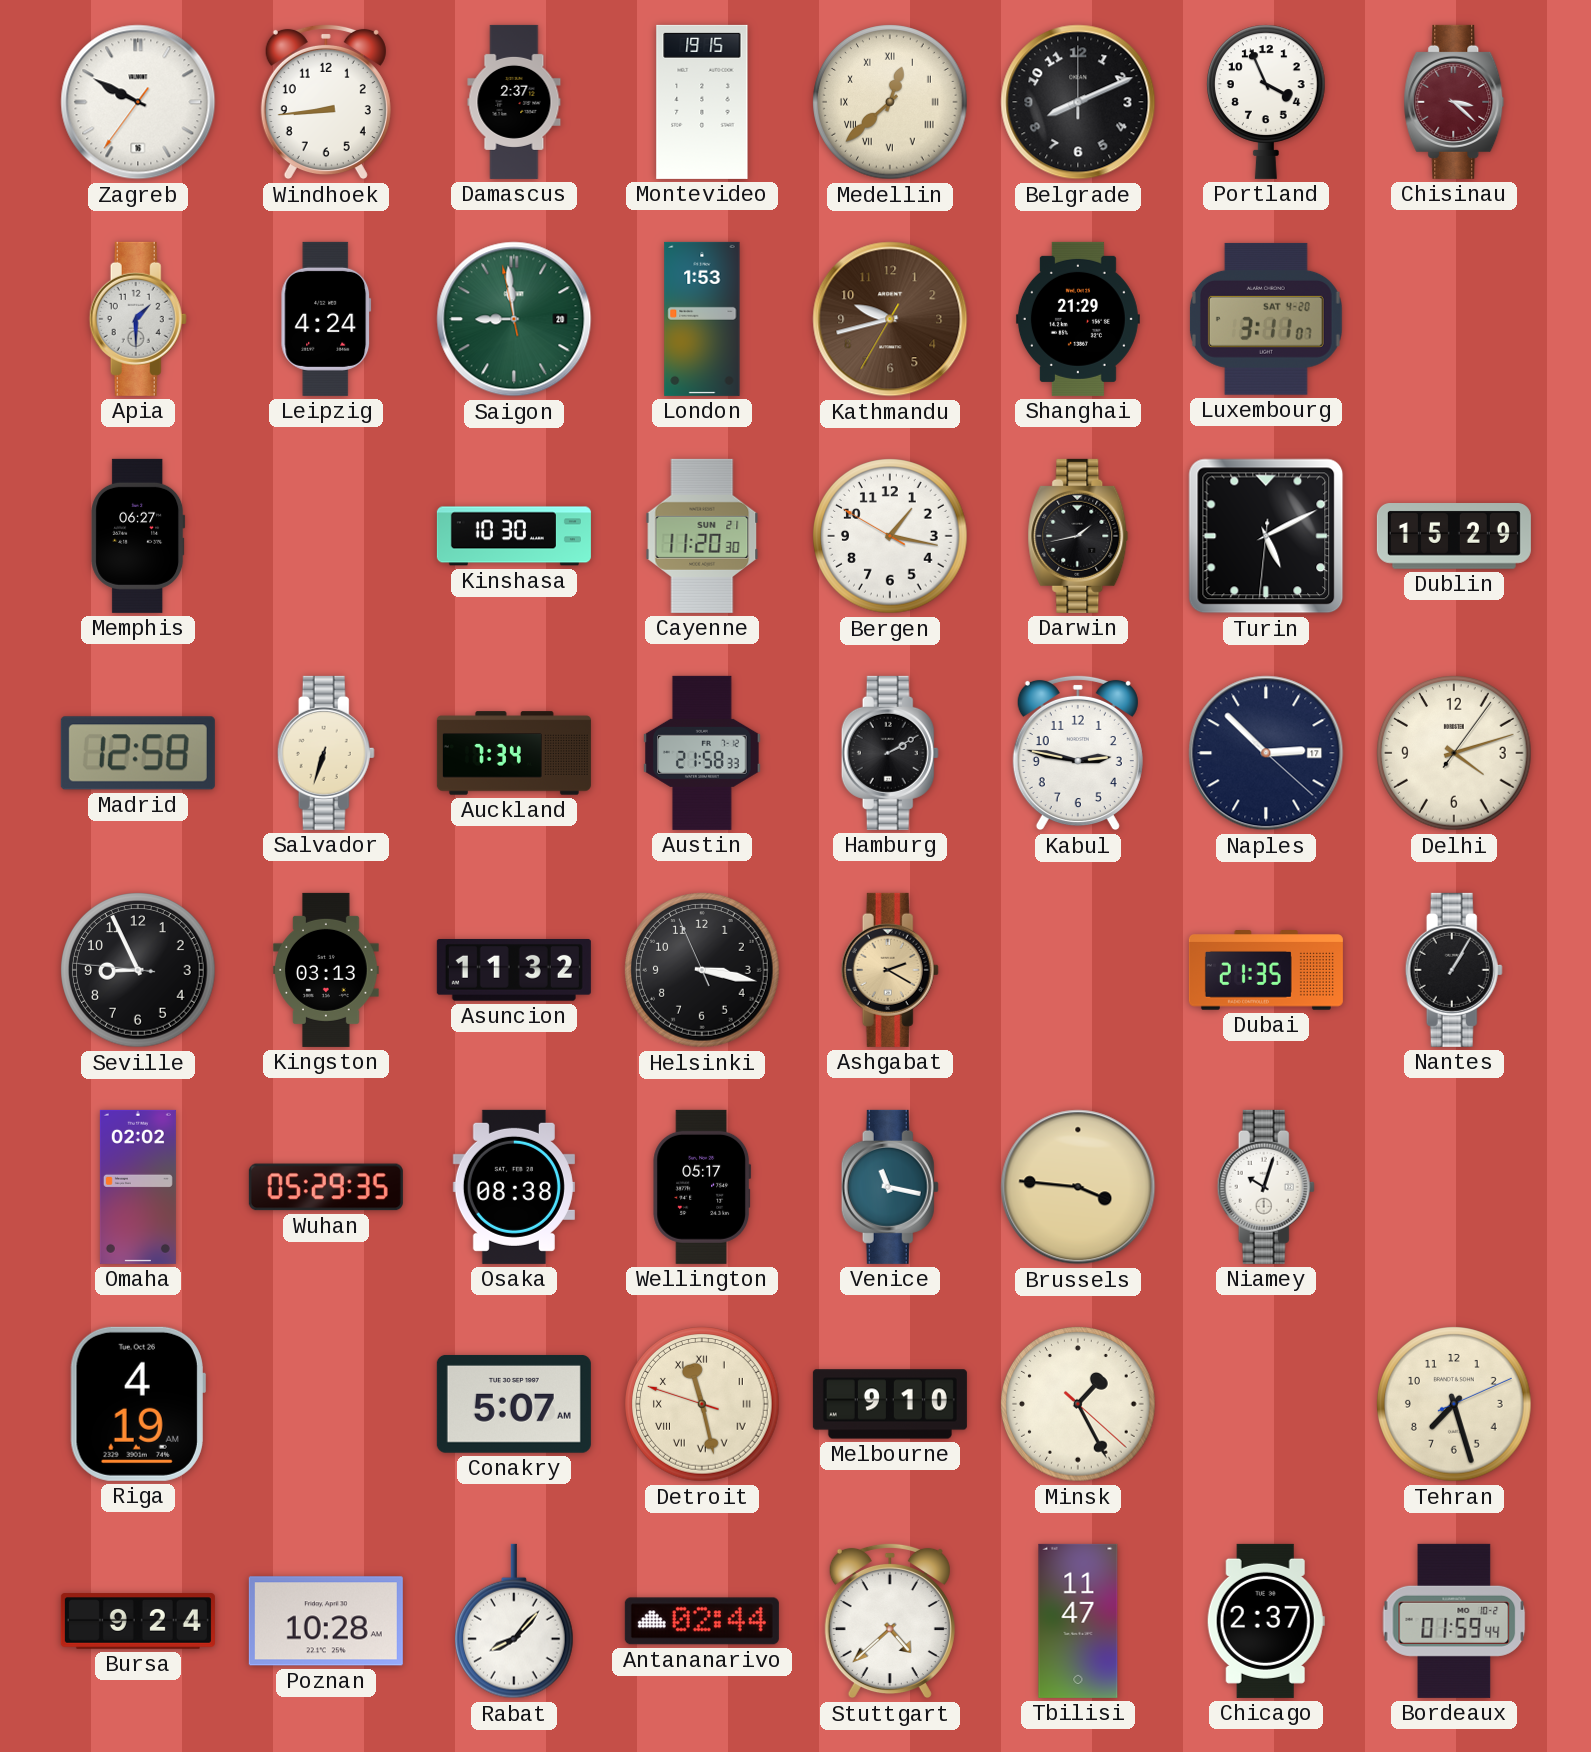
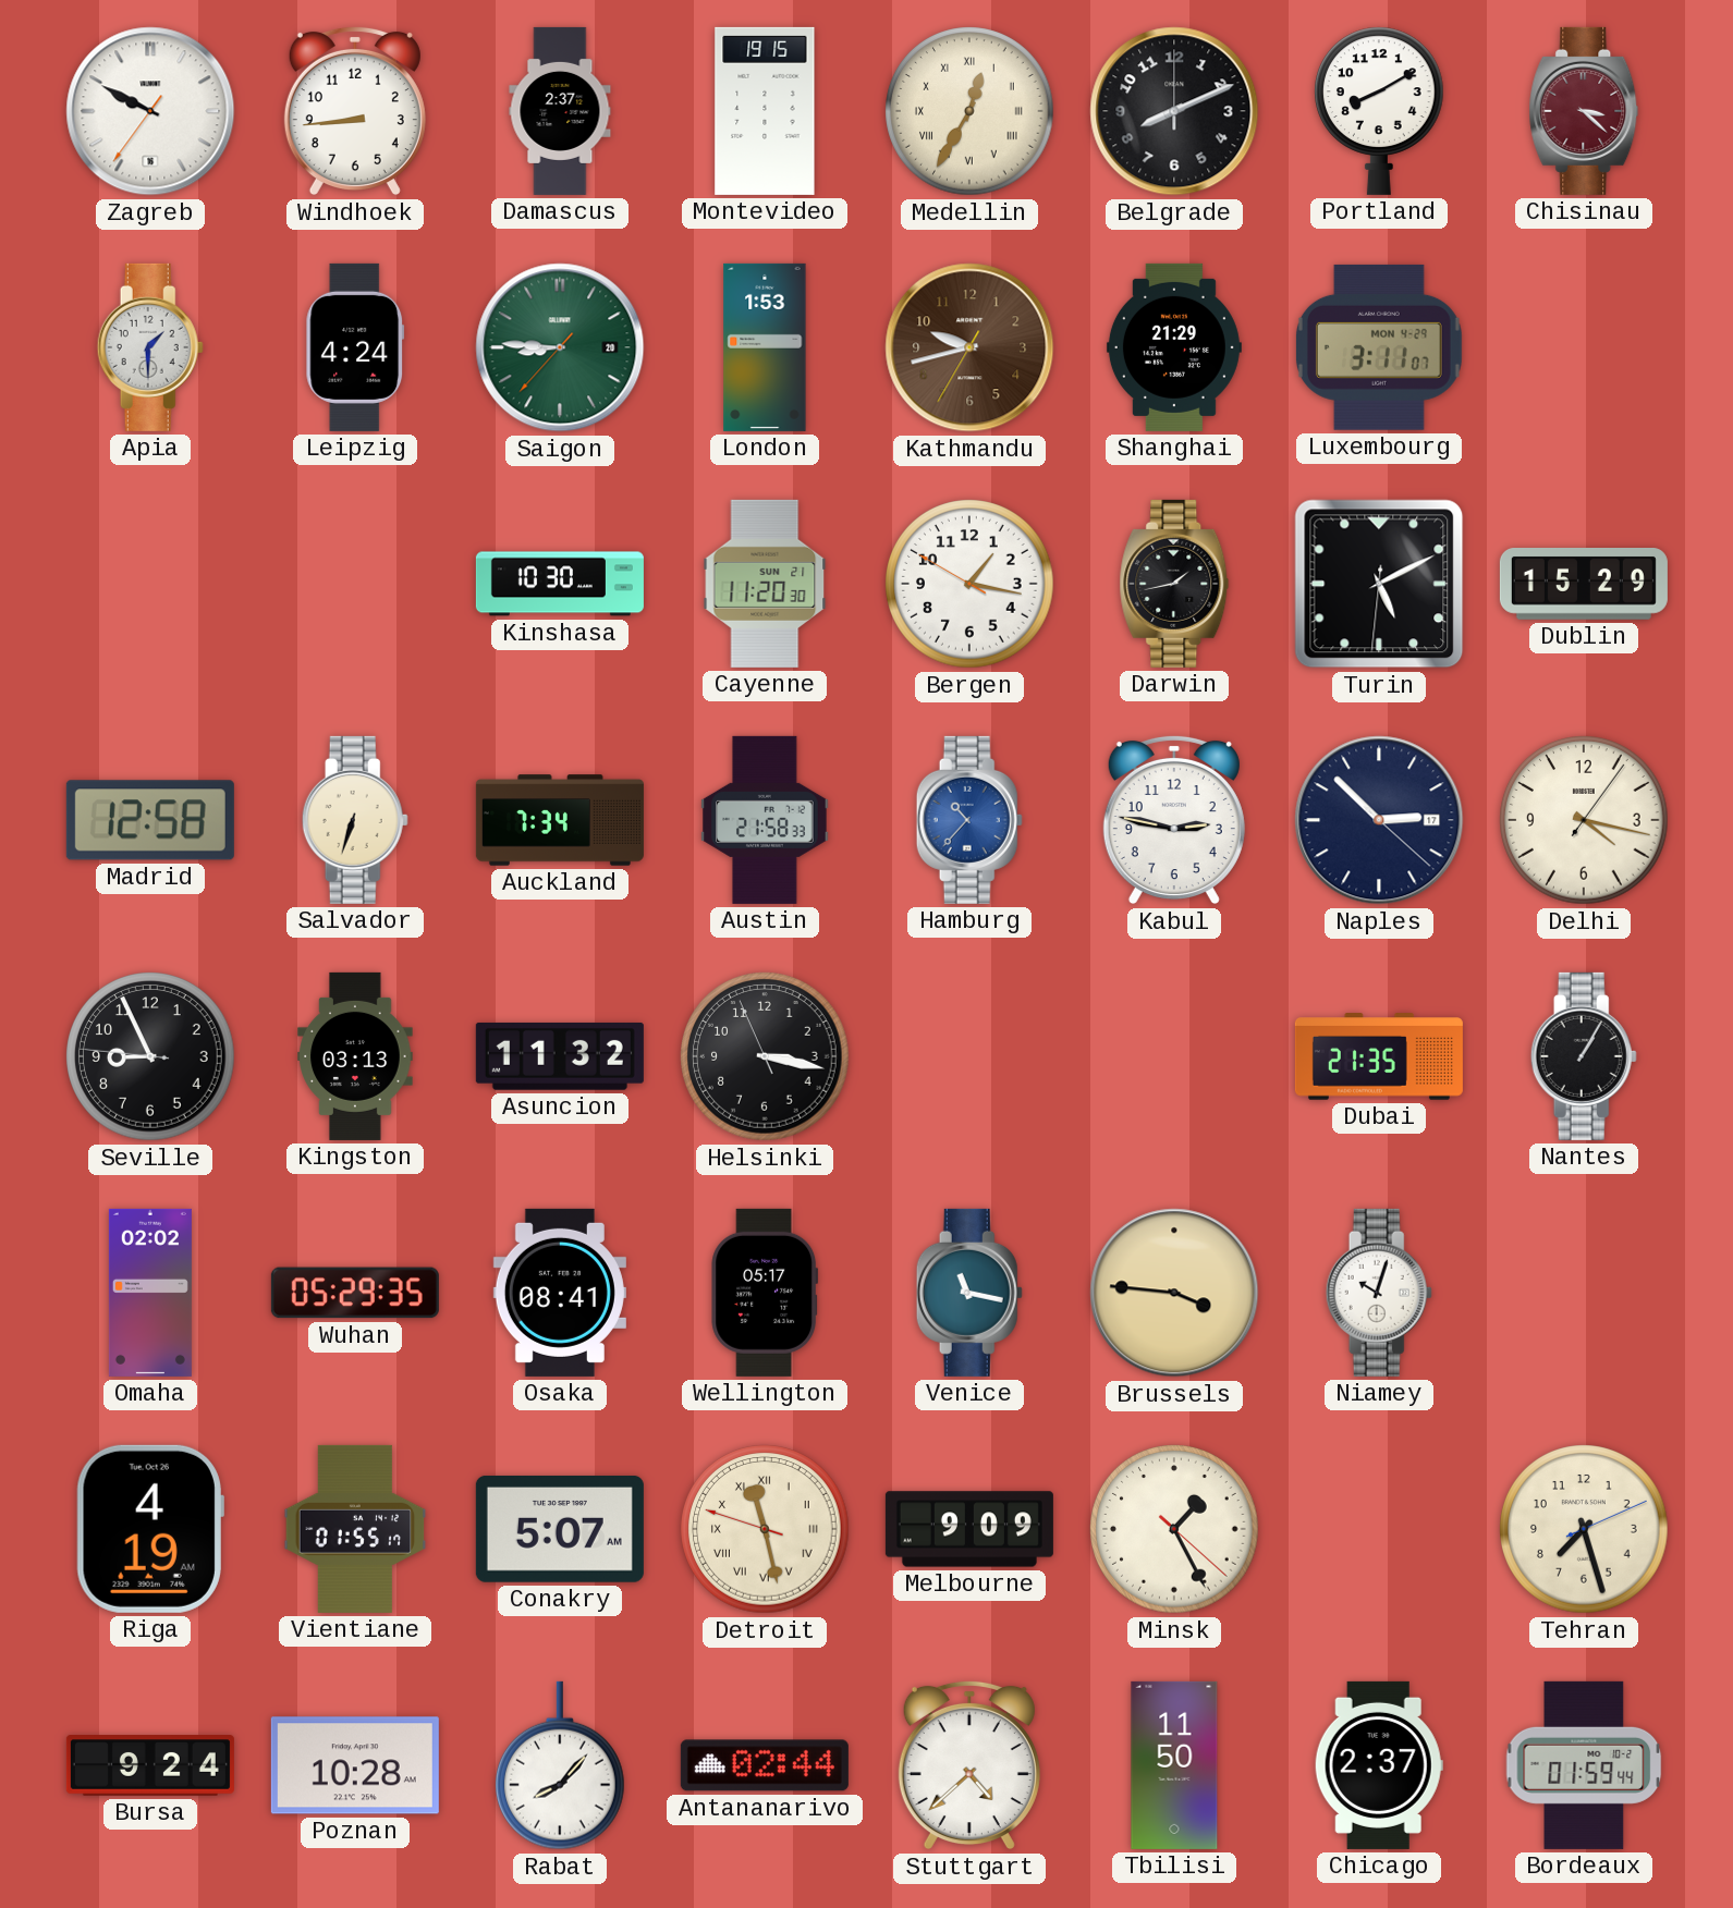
Medellin: 12:38 -> 12:35
Portland: 3:56 -> 8:10
Saigon: 8:58 -> 8:45
Luxembourg date: SAT 4-20 -> MON 4-29
Memphis: 06:27 -> none
Hamburg: 2:10 -> 10:37
Hamburg dial: black -> blue
Delhi: 4:12 -> 4:17
Ashgabat: 2:20 -> none
Osaka: 08:38 -> 08:41
Vientiane: none -> 01:55
Melbourne: 9:10 -> 9:09
Tbilisi: 11:47 -> 11:50
